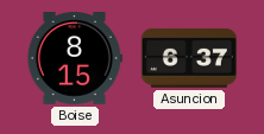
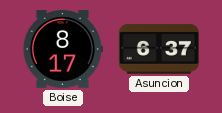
Boise: 8:15 -> 8:17
